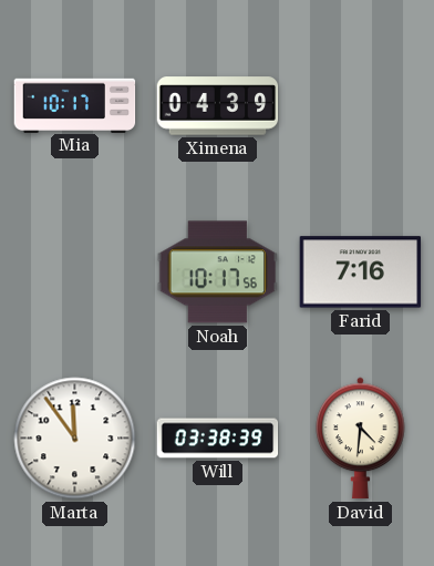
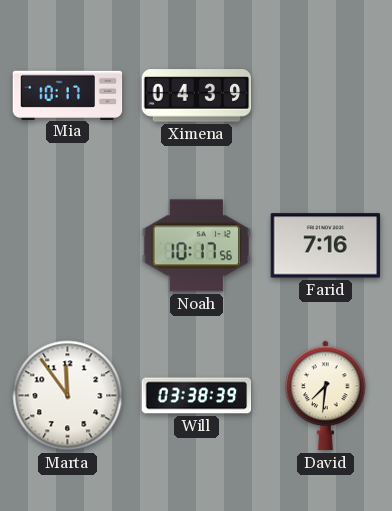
David: 4:31 -> 7:31
